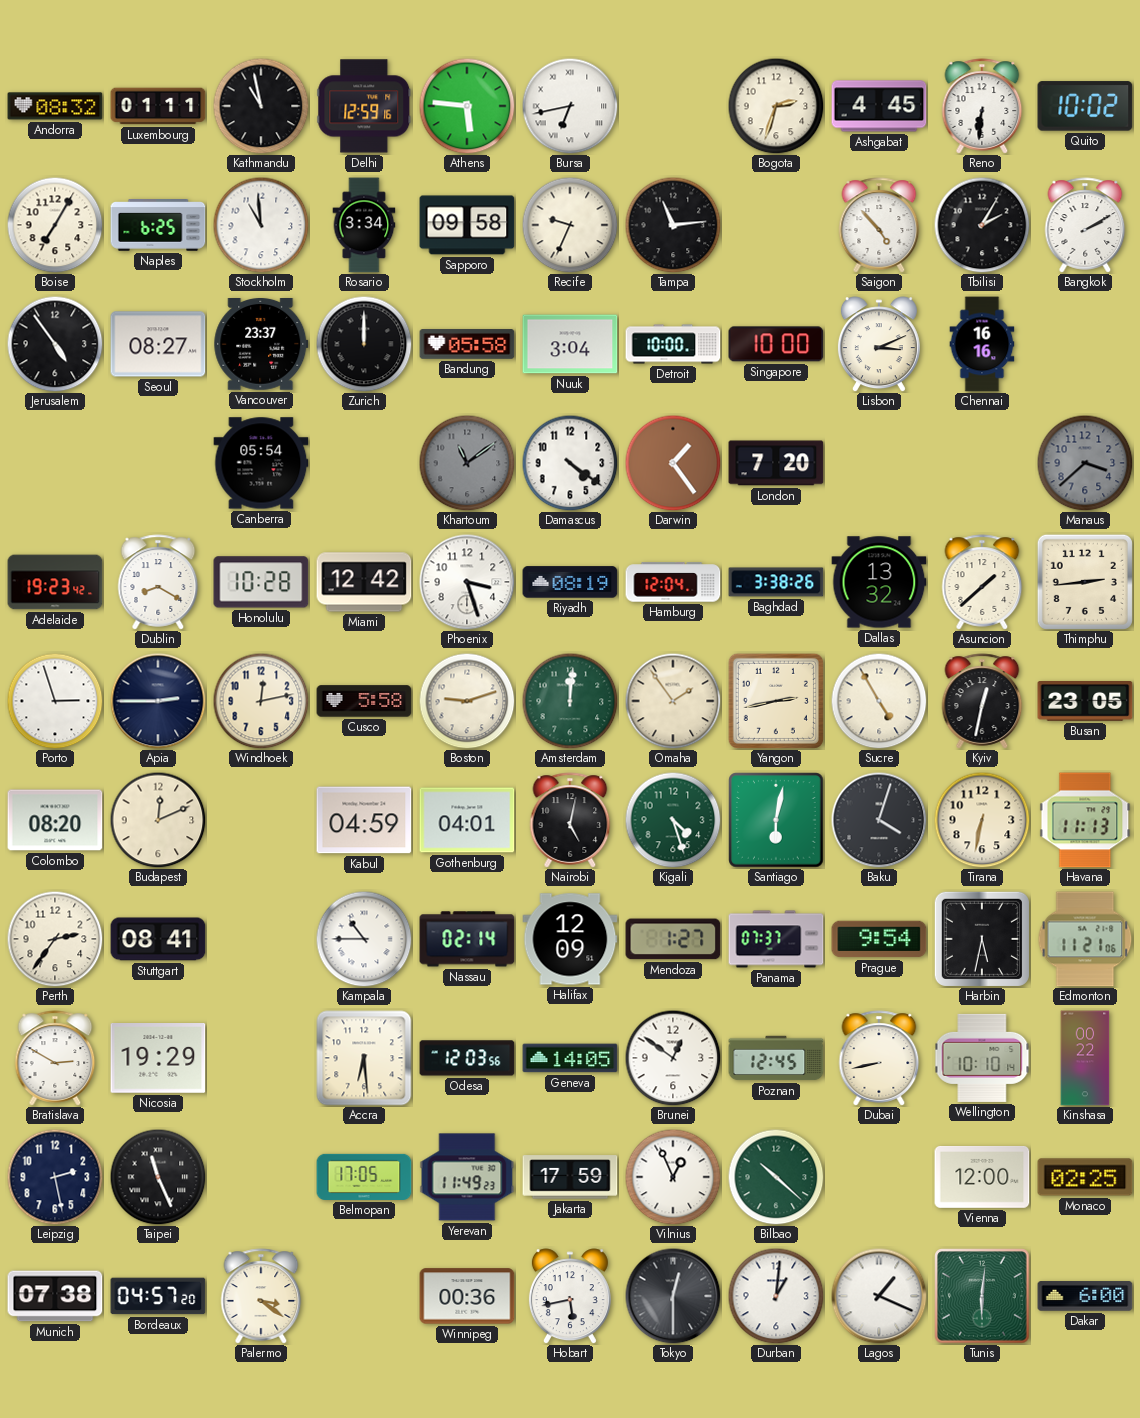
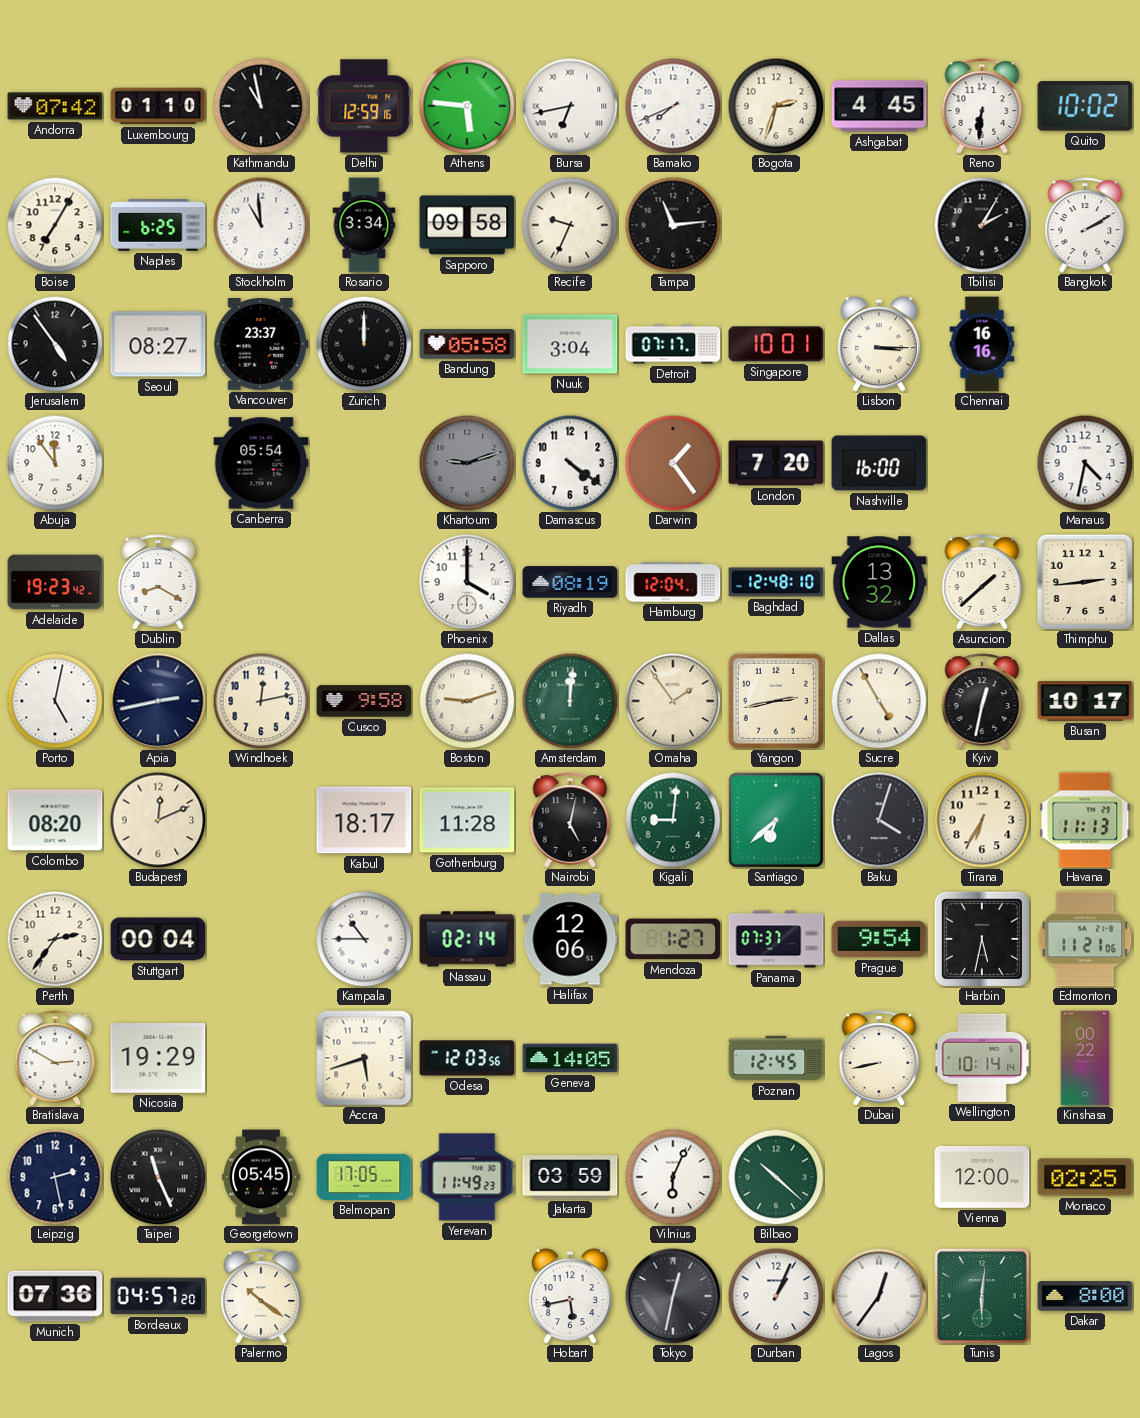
Andorra: 08:32 -> 07:42
Luxembourg: 01:11 -> 01:10
Bamako: none -> 7:41
Saigon: 4:53 -> none
Detroit: 10:00 -> 07:17
Singapore: 10:00 -> 10:01
Lisbon: 3:11 -> 3:15
Abuja: none -> 11:54
Khartoum: 11:09 -> 9:12
Nashville: none -> 16:00
Manaus: 3:38 -> 4:32
Manaus dial: grey -> white
Honolulu: 10:28 -> none
Miami: 12:42 -> none
Phoenix: 3:27 -> 4:00
Baghdad: 3:38 -> 12:48
Porto: 2:57 -> 5:02
Apia: 2:45 -> 2:43
Cusco: 5:58 -> 9:58
Busan: 23:05 -> 10:17
Kabul: 04:59 -> 18:17
Gothenburg: 04:01 -> 11:28
Kigali: 4:27 -> 9:01
Santiago: 6:02 -> 6:38
Tirana: 6:32 -> 6:35
Stuttgart: 08:41 -> 00:04
Halifax: 12:09 -> 12:06
Accra: 6:29 -> 5:42
Brunei: 12:51 -> none
Wellington: 10:10 -> 10:14
Georgetown: none -> 05:45
Jakarta: 17:59 -> 03:59
Vilnius: 12:56 -> 6:04
Munich: 07:38 -> 07:36
Palermo: 3:21 -> 10:21
Winnipeg: 00:36 -> none
Tokyo: 12:30 -> 12:32
Durban: 1:01 -> 1:04
Lagos: 1:19 -> 12:36
Dakar: 6:00 -> 8:00
